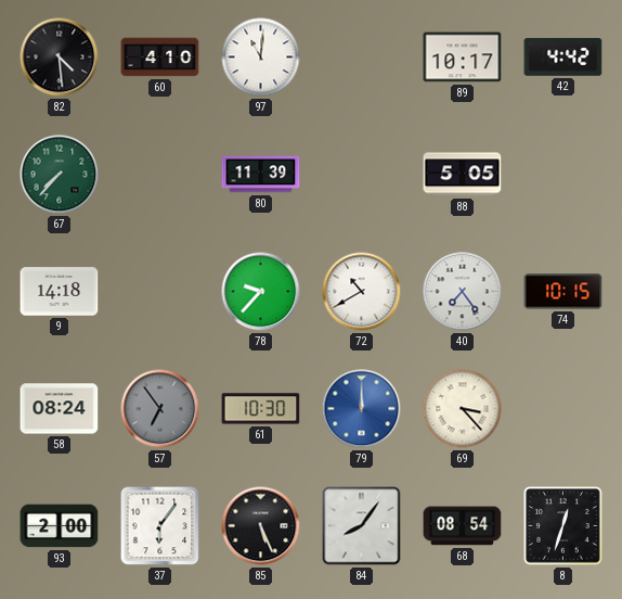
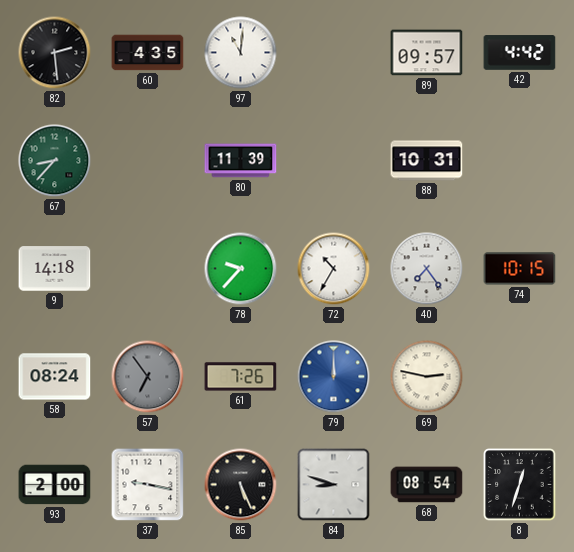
82: 4:29 -> 2:29
60: 4:10 -> 4:35
89: 10:17 -> 09:57
67: 7:37 -> 8:37
88: 5:05 -> 10:31
72: 10:40 -> 10:35
61: 10:30 -> 7:26
69: 3:23 -> 2:47
37: 6:06 -> 9:17
84: 8:06 -> 8:48
